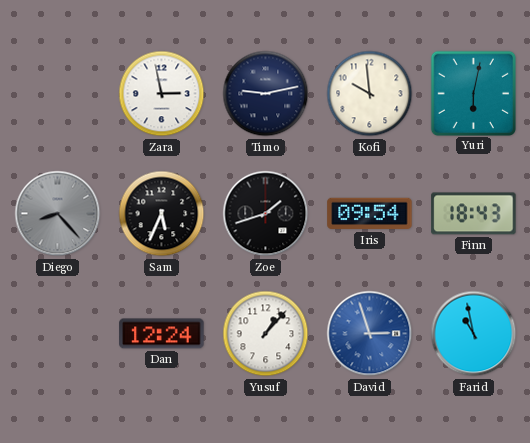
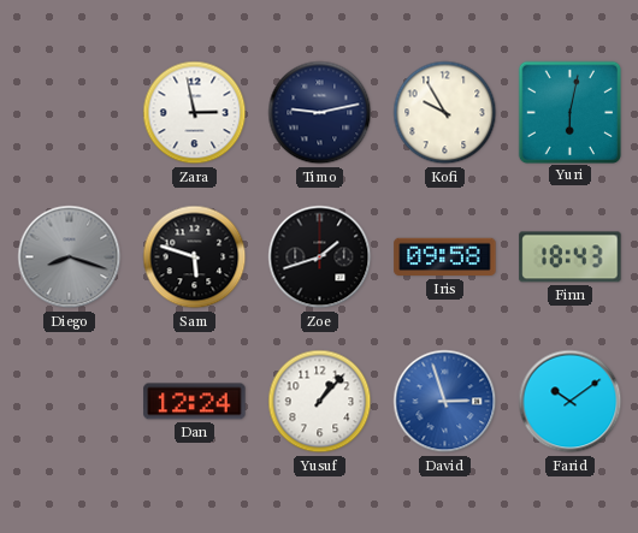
Kofi: 9:59 -> 9:55
Diego: 8:23 -> 8:18
Sam: 5:34 -> 5:48
Iris: 09:54 -> 09:58
Farid: 10:58 -> 10:09
